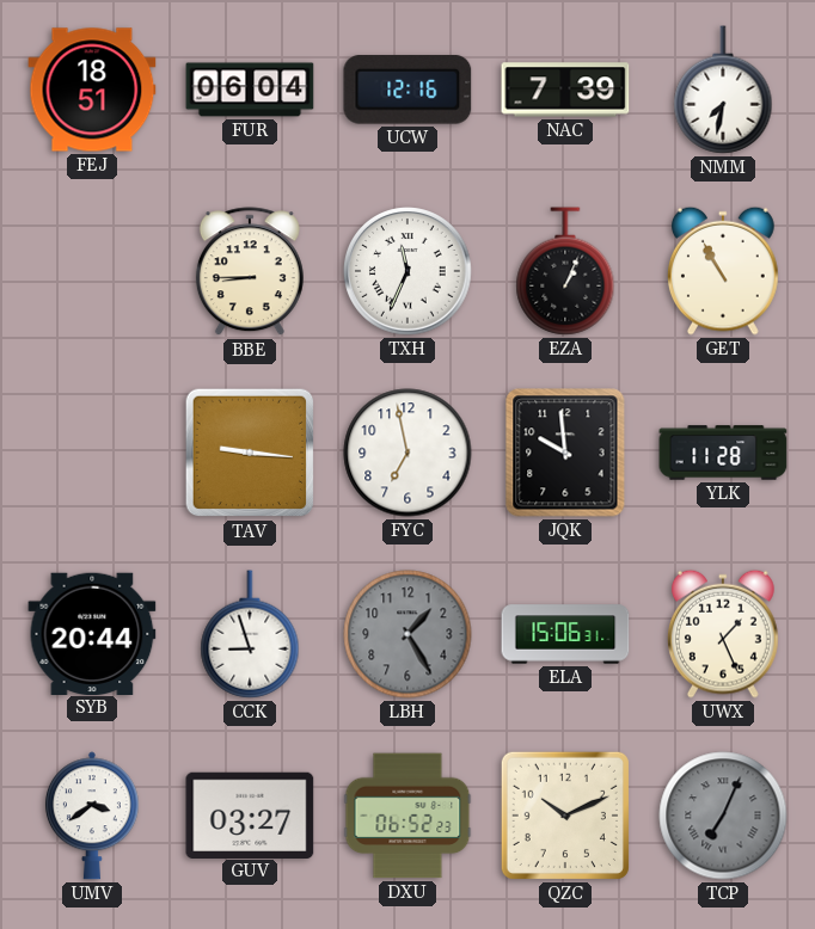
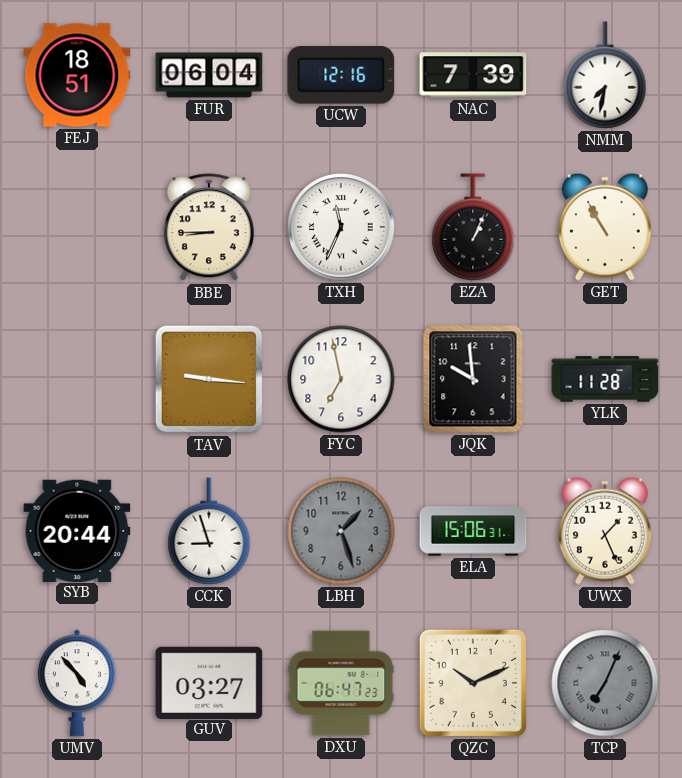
LBH: 1:25 -> 1:27
UMV: 3:39 -> 4:53
DXU: 06:52 -> 06:47
